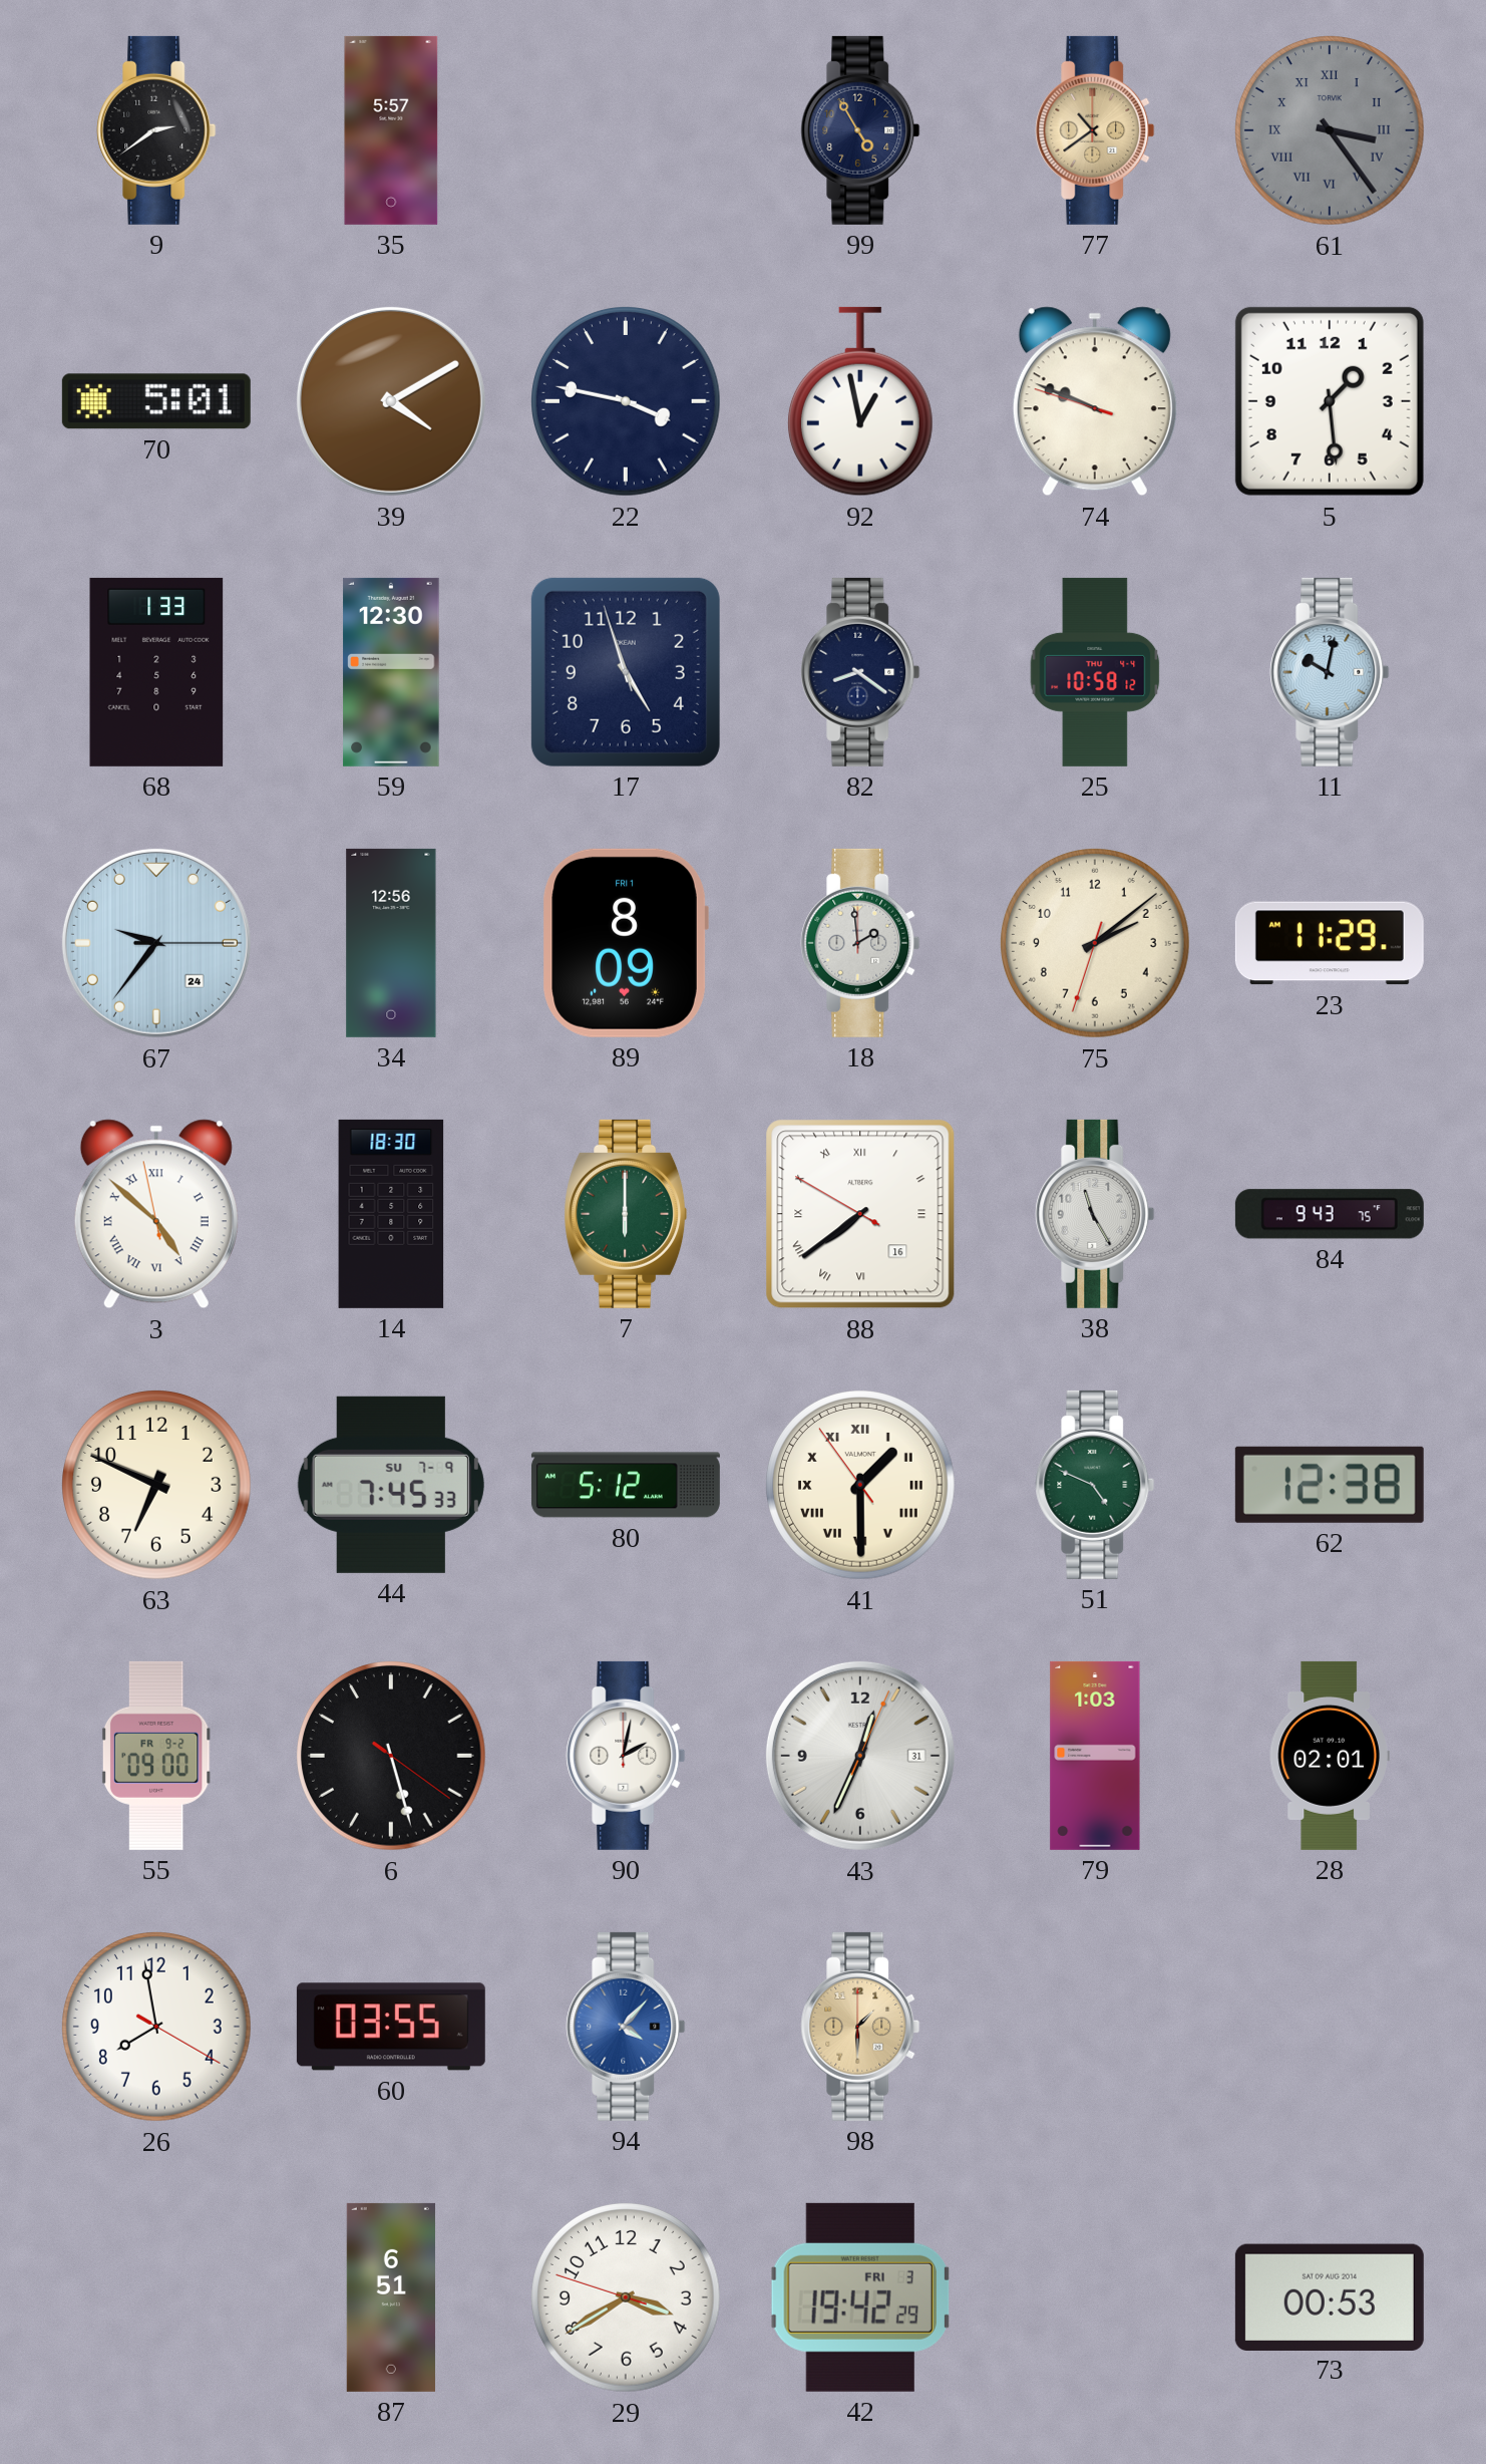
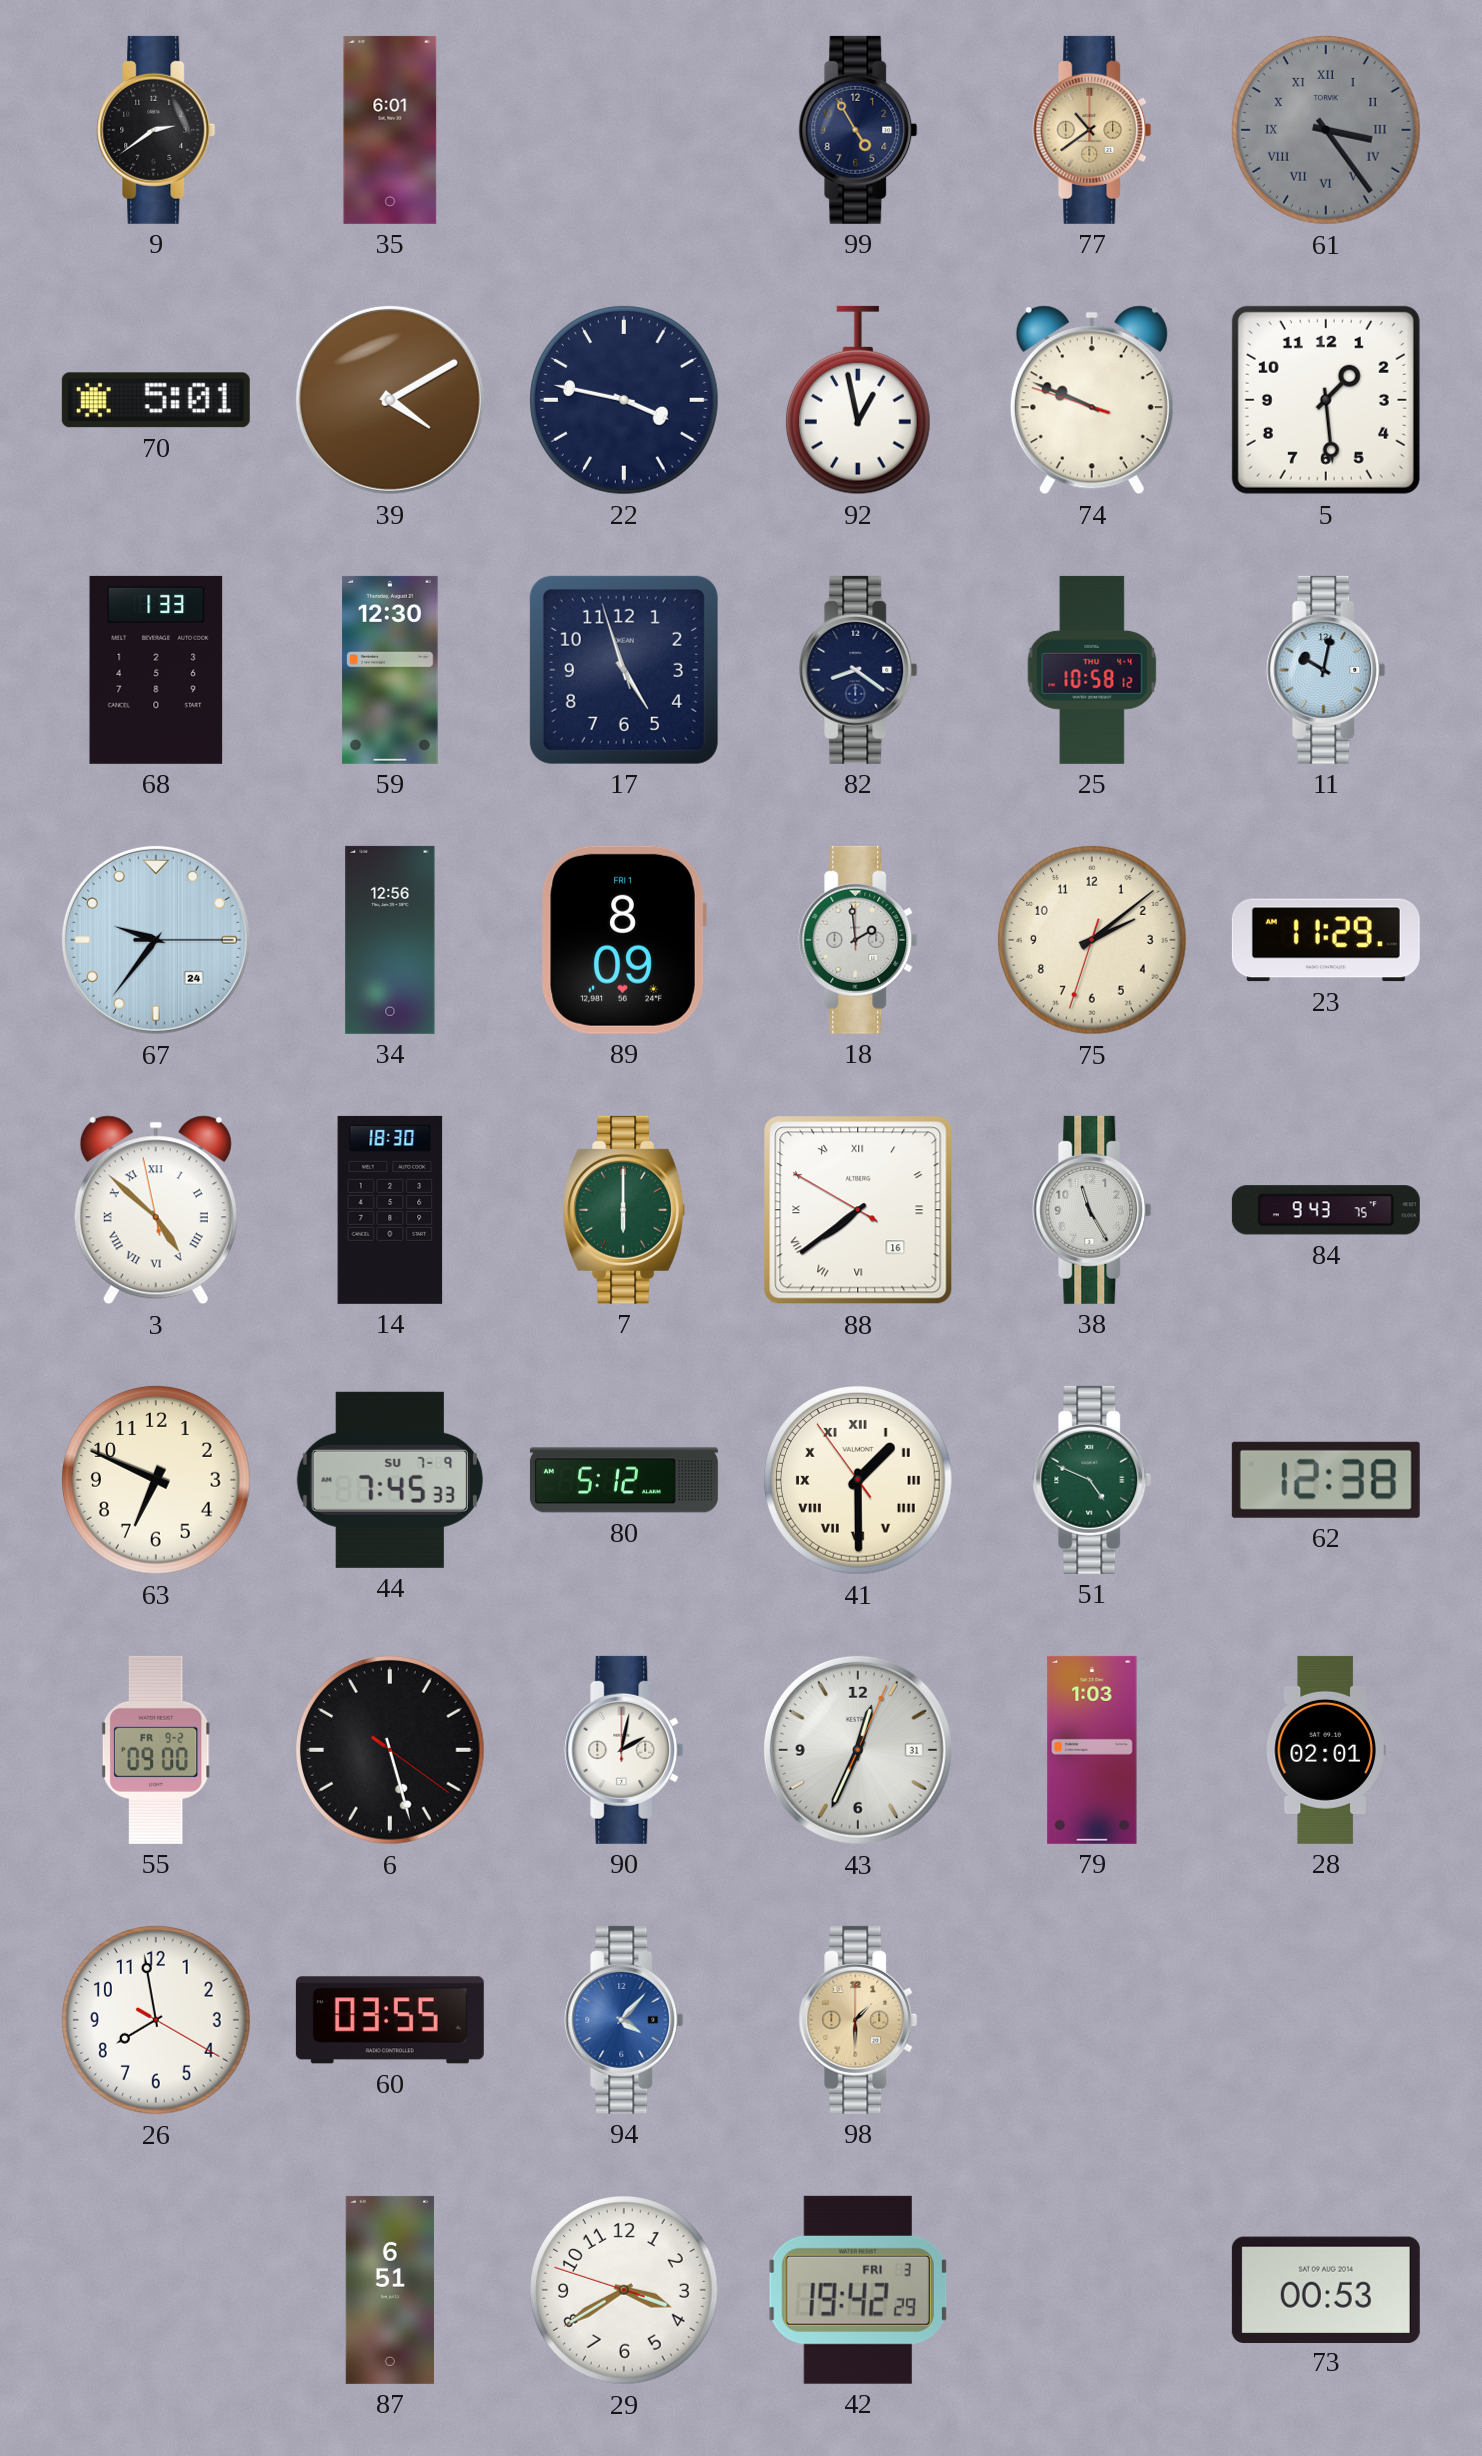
35: 5:57 -> 6:01
